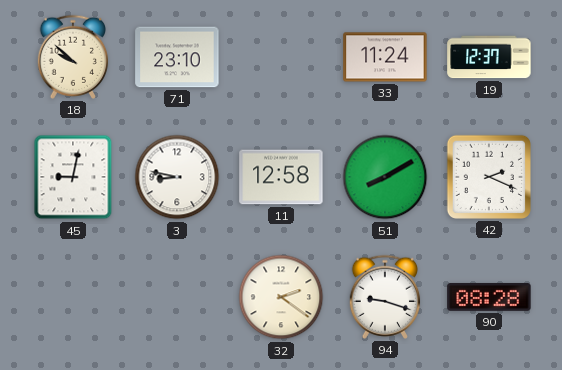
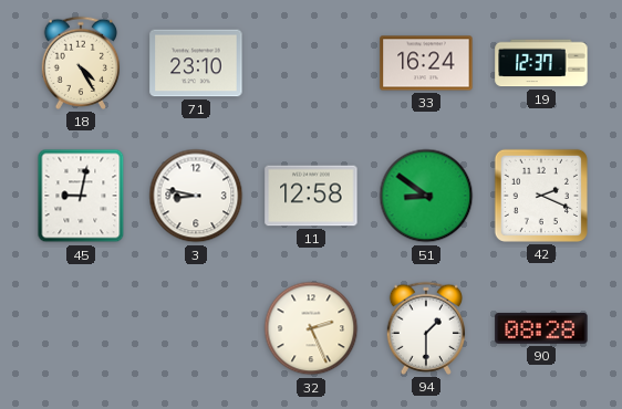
18: 9:52 -> 4:25
33: 11:24 -> 16:24
51: 8:10 -> 8:51
32: 2:21 -> 2:26
94: 9:18 -> 1:30
